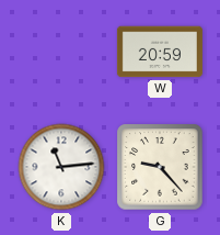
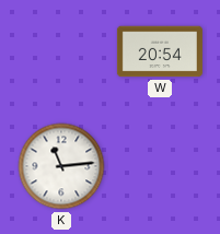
W: 20:59 -> 20:54
G: 9:23 -> none
